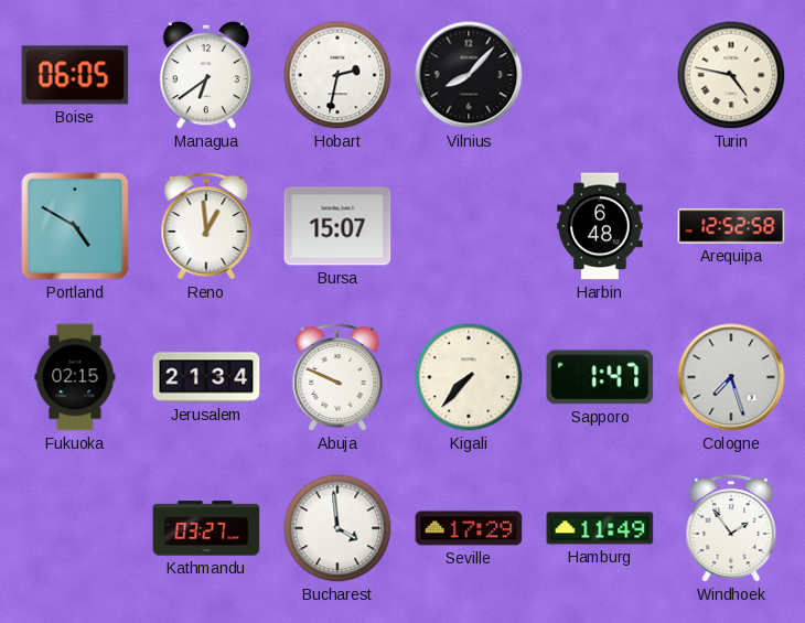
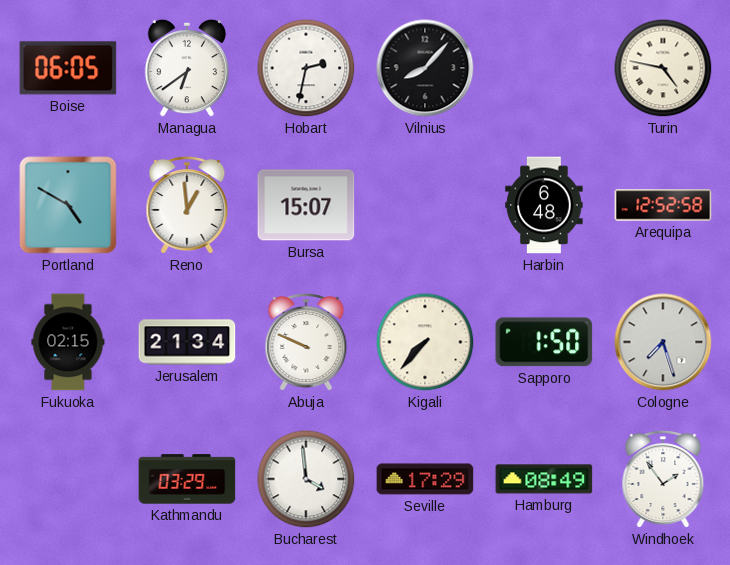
Sapporo: 1:47 -> 1:50
Kathmandu: 03:27 -> 03:29
Hamburg: 11:49 -> 08:49
